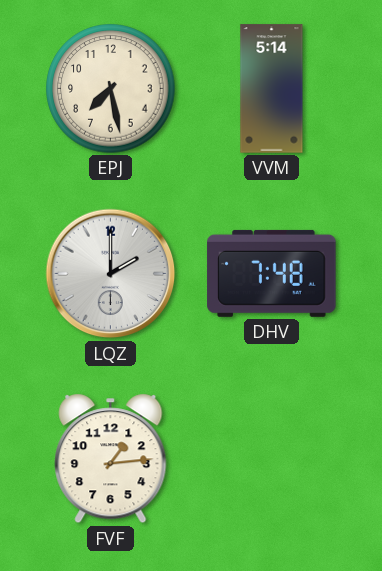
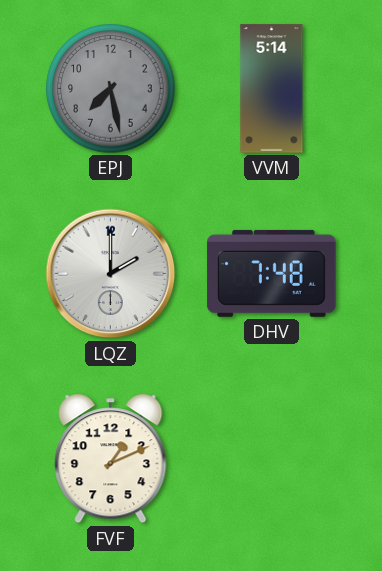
EPJ dial: cream -> grey
FVF: 1:14 -> 1:11
